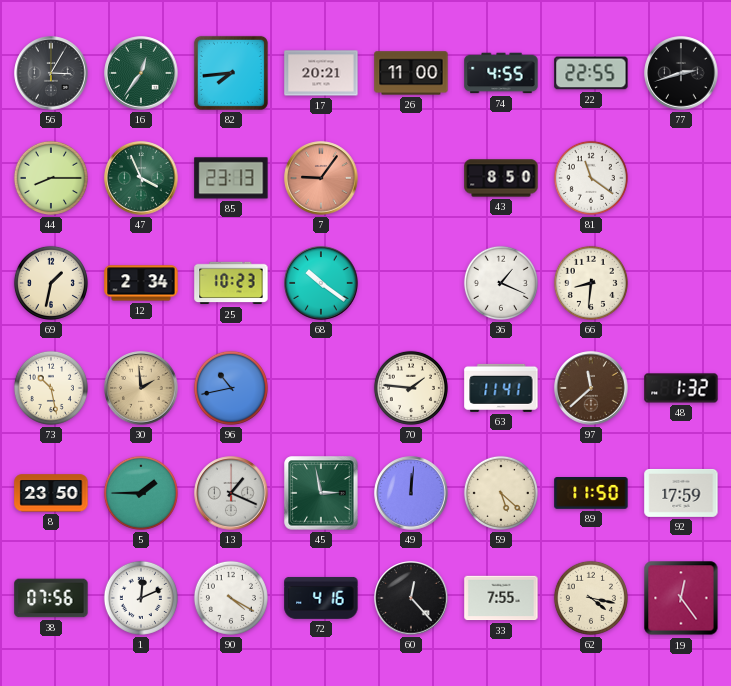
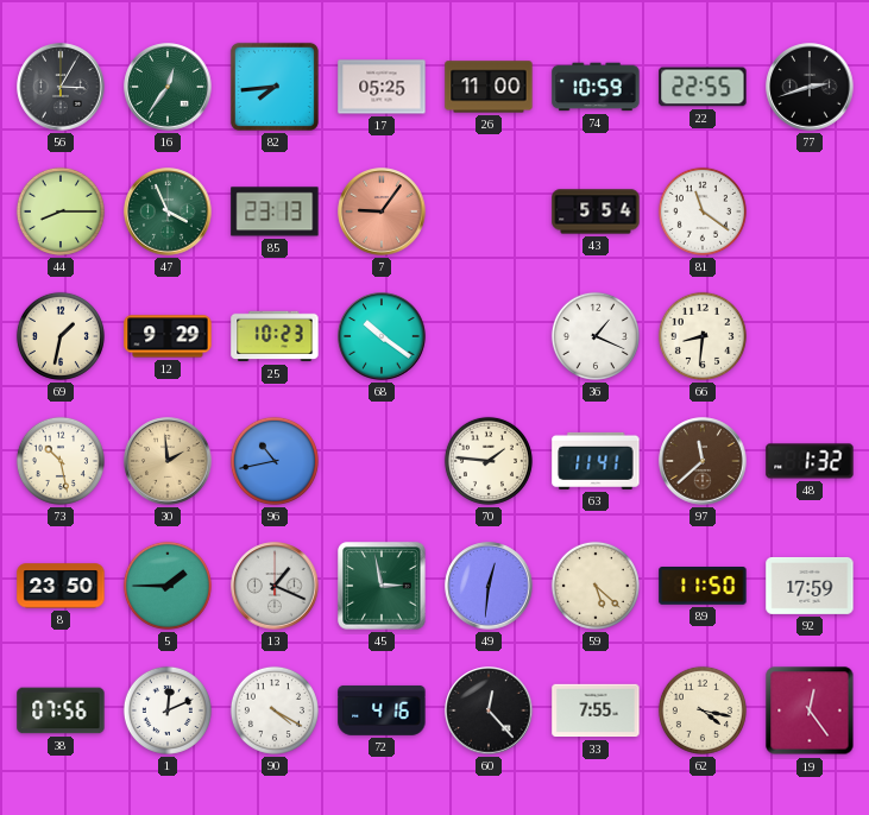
17: 20:21 -> 05:25
74: 4:55 -> 10:59
43: 8:50 -> 5:54
12: 2:34 -> 9:29
49: 12:01 -> 12:31
